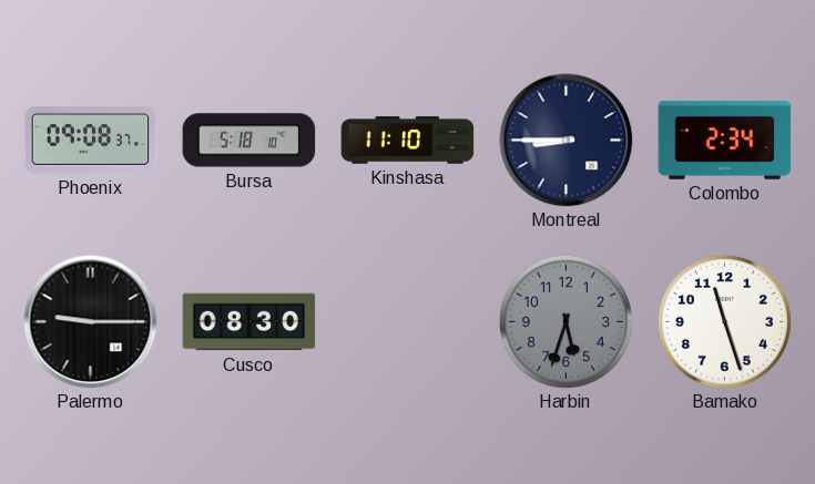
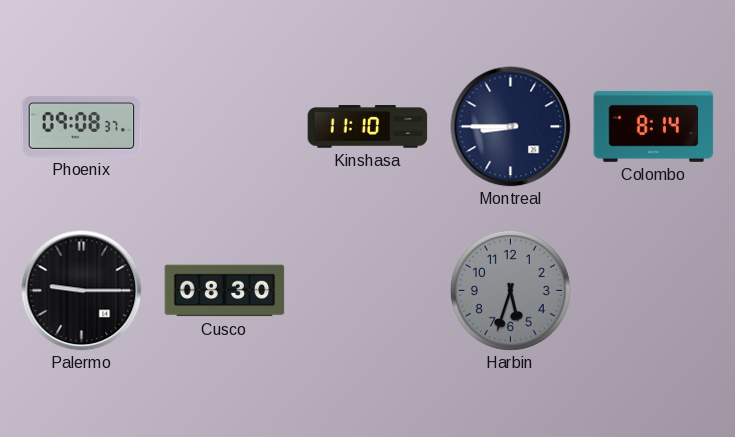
Bursa: 5:18 -> none
Colombo: 2:34 -> 8:14
Bamako: 11:27 -> none
